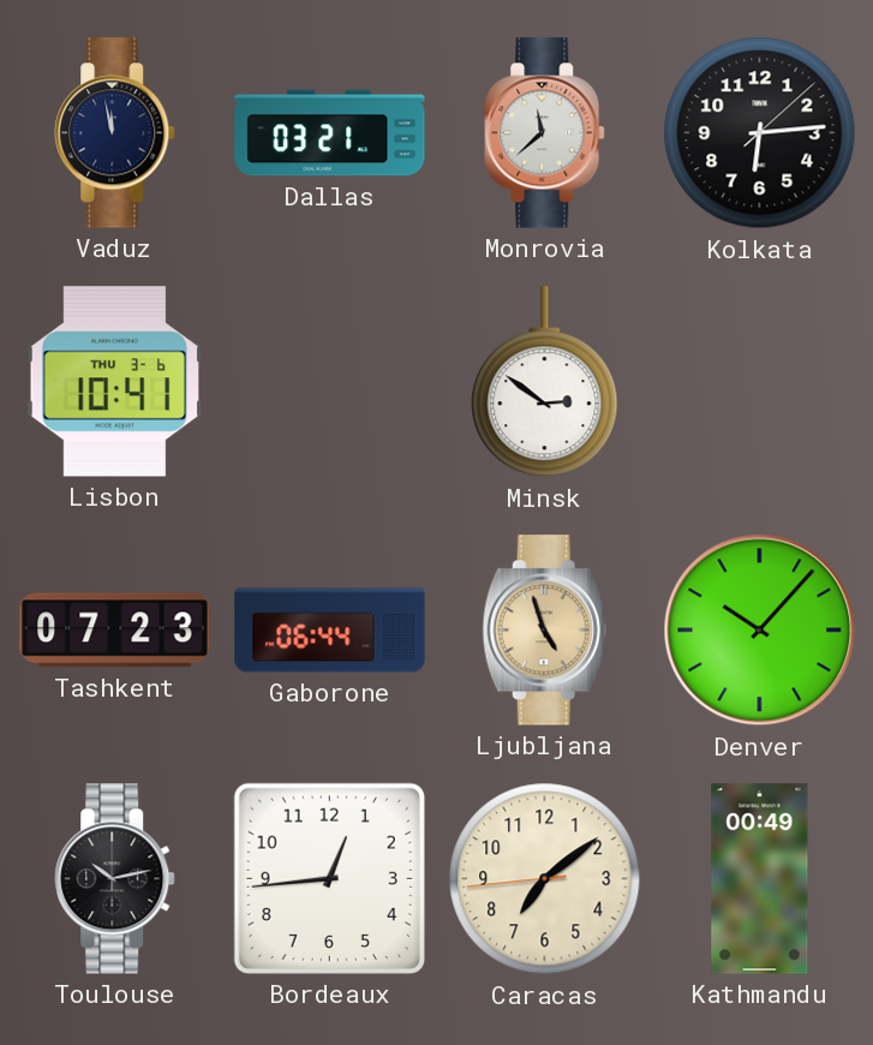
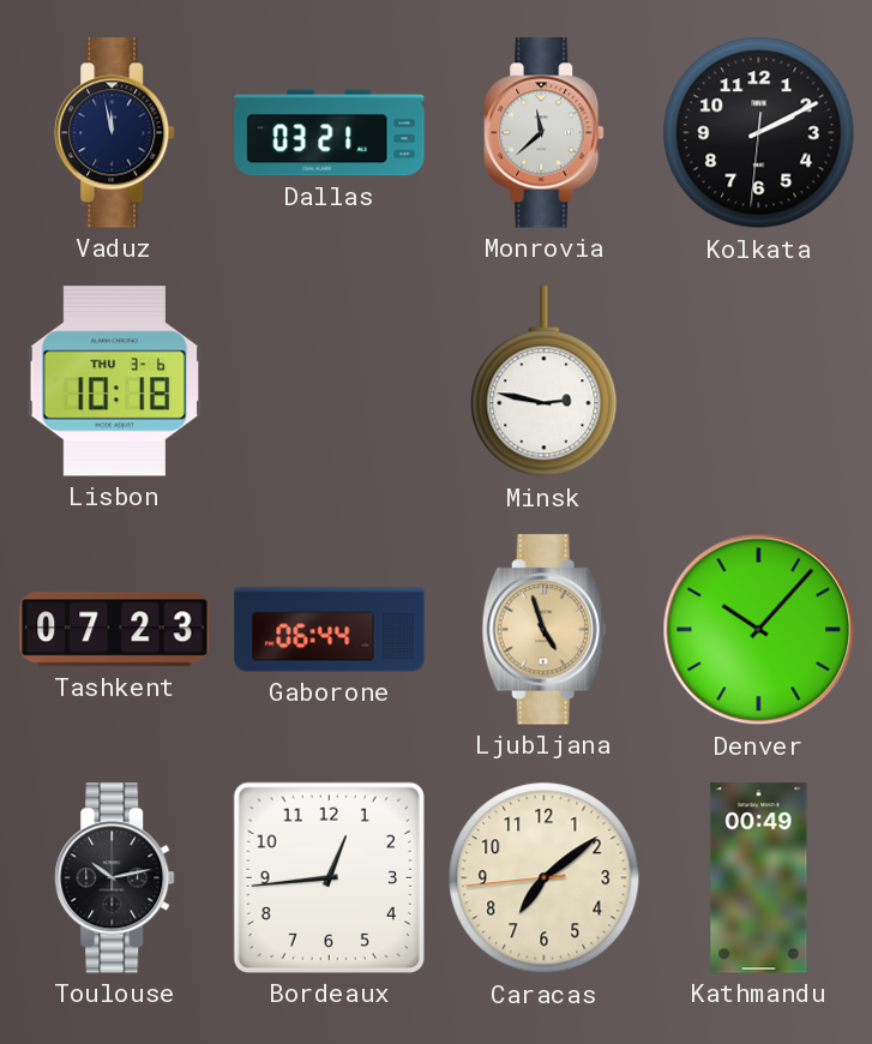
Kolkata: 6:14 -> 2:10
Lisbon: 10:41 -> 10:18
Minsk: 2:51 -> 2:47
